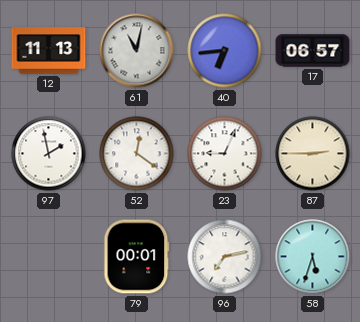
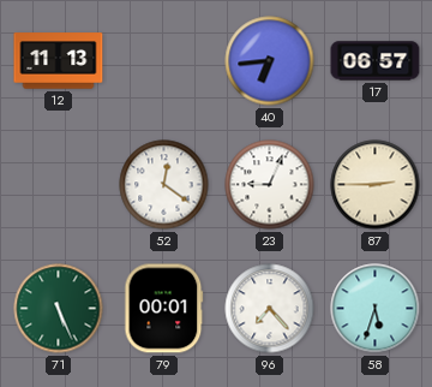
61: 11:02 -> none
97: 1:58 -> none
71: none -> 5:26
96: 7:13 -> 7:23
